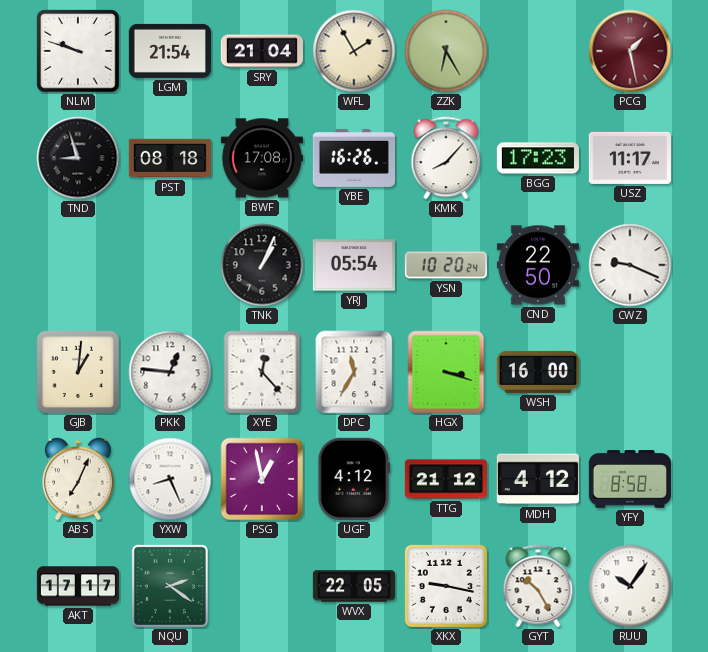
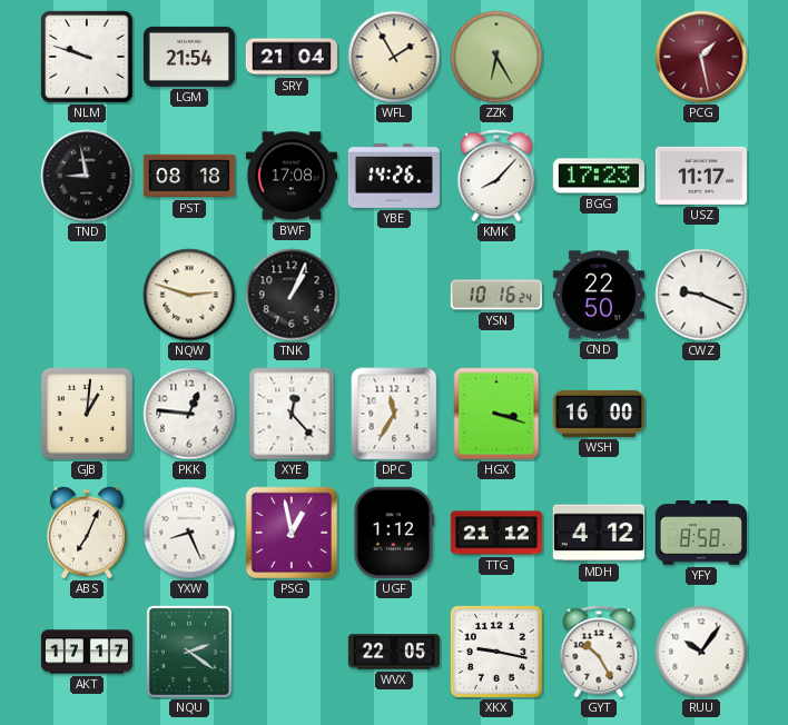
TND: 8:57 -> 8:58
YBE: 16:26 -> 14:26
NQW: none -> 2:48
YRJ: 05:54 -> none
YSN: 10:20 -> 10:16
UGF: 4:12 -> 1:12
